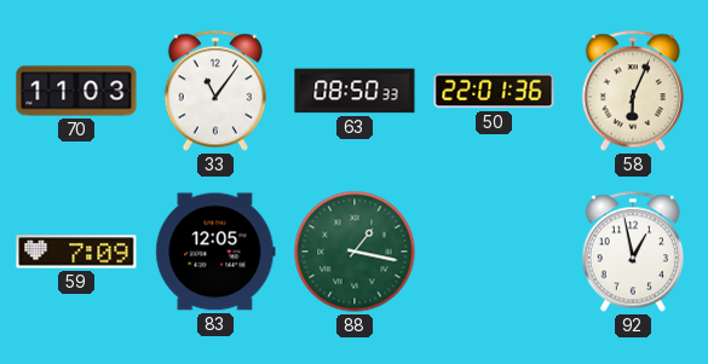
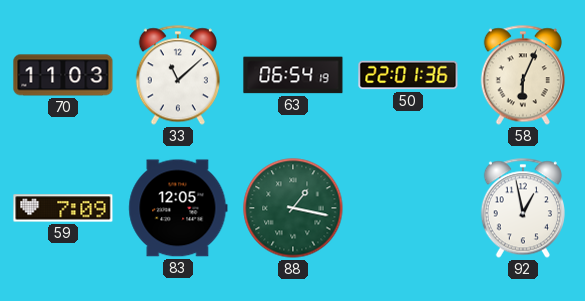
33: 11:06 -> 11:08
63: 08:50 -> 06:54
